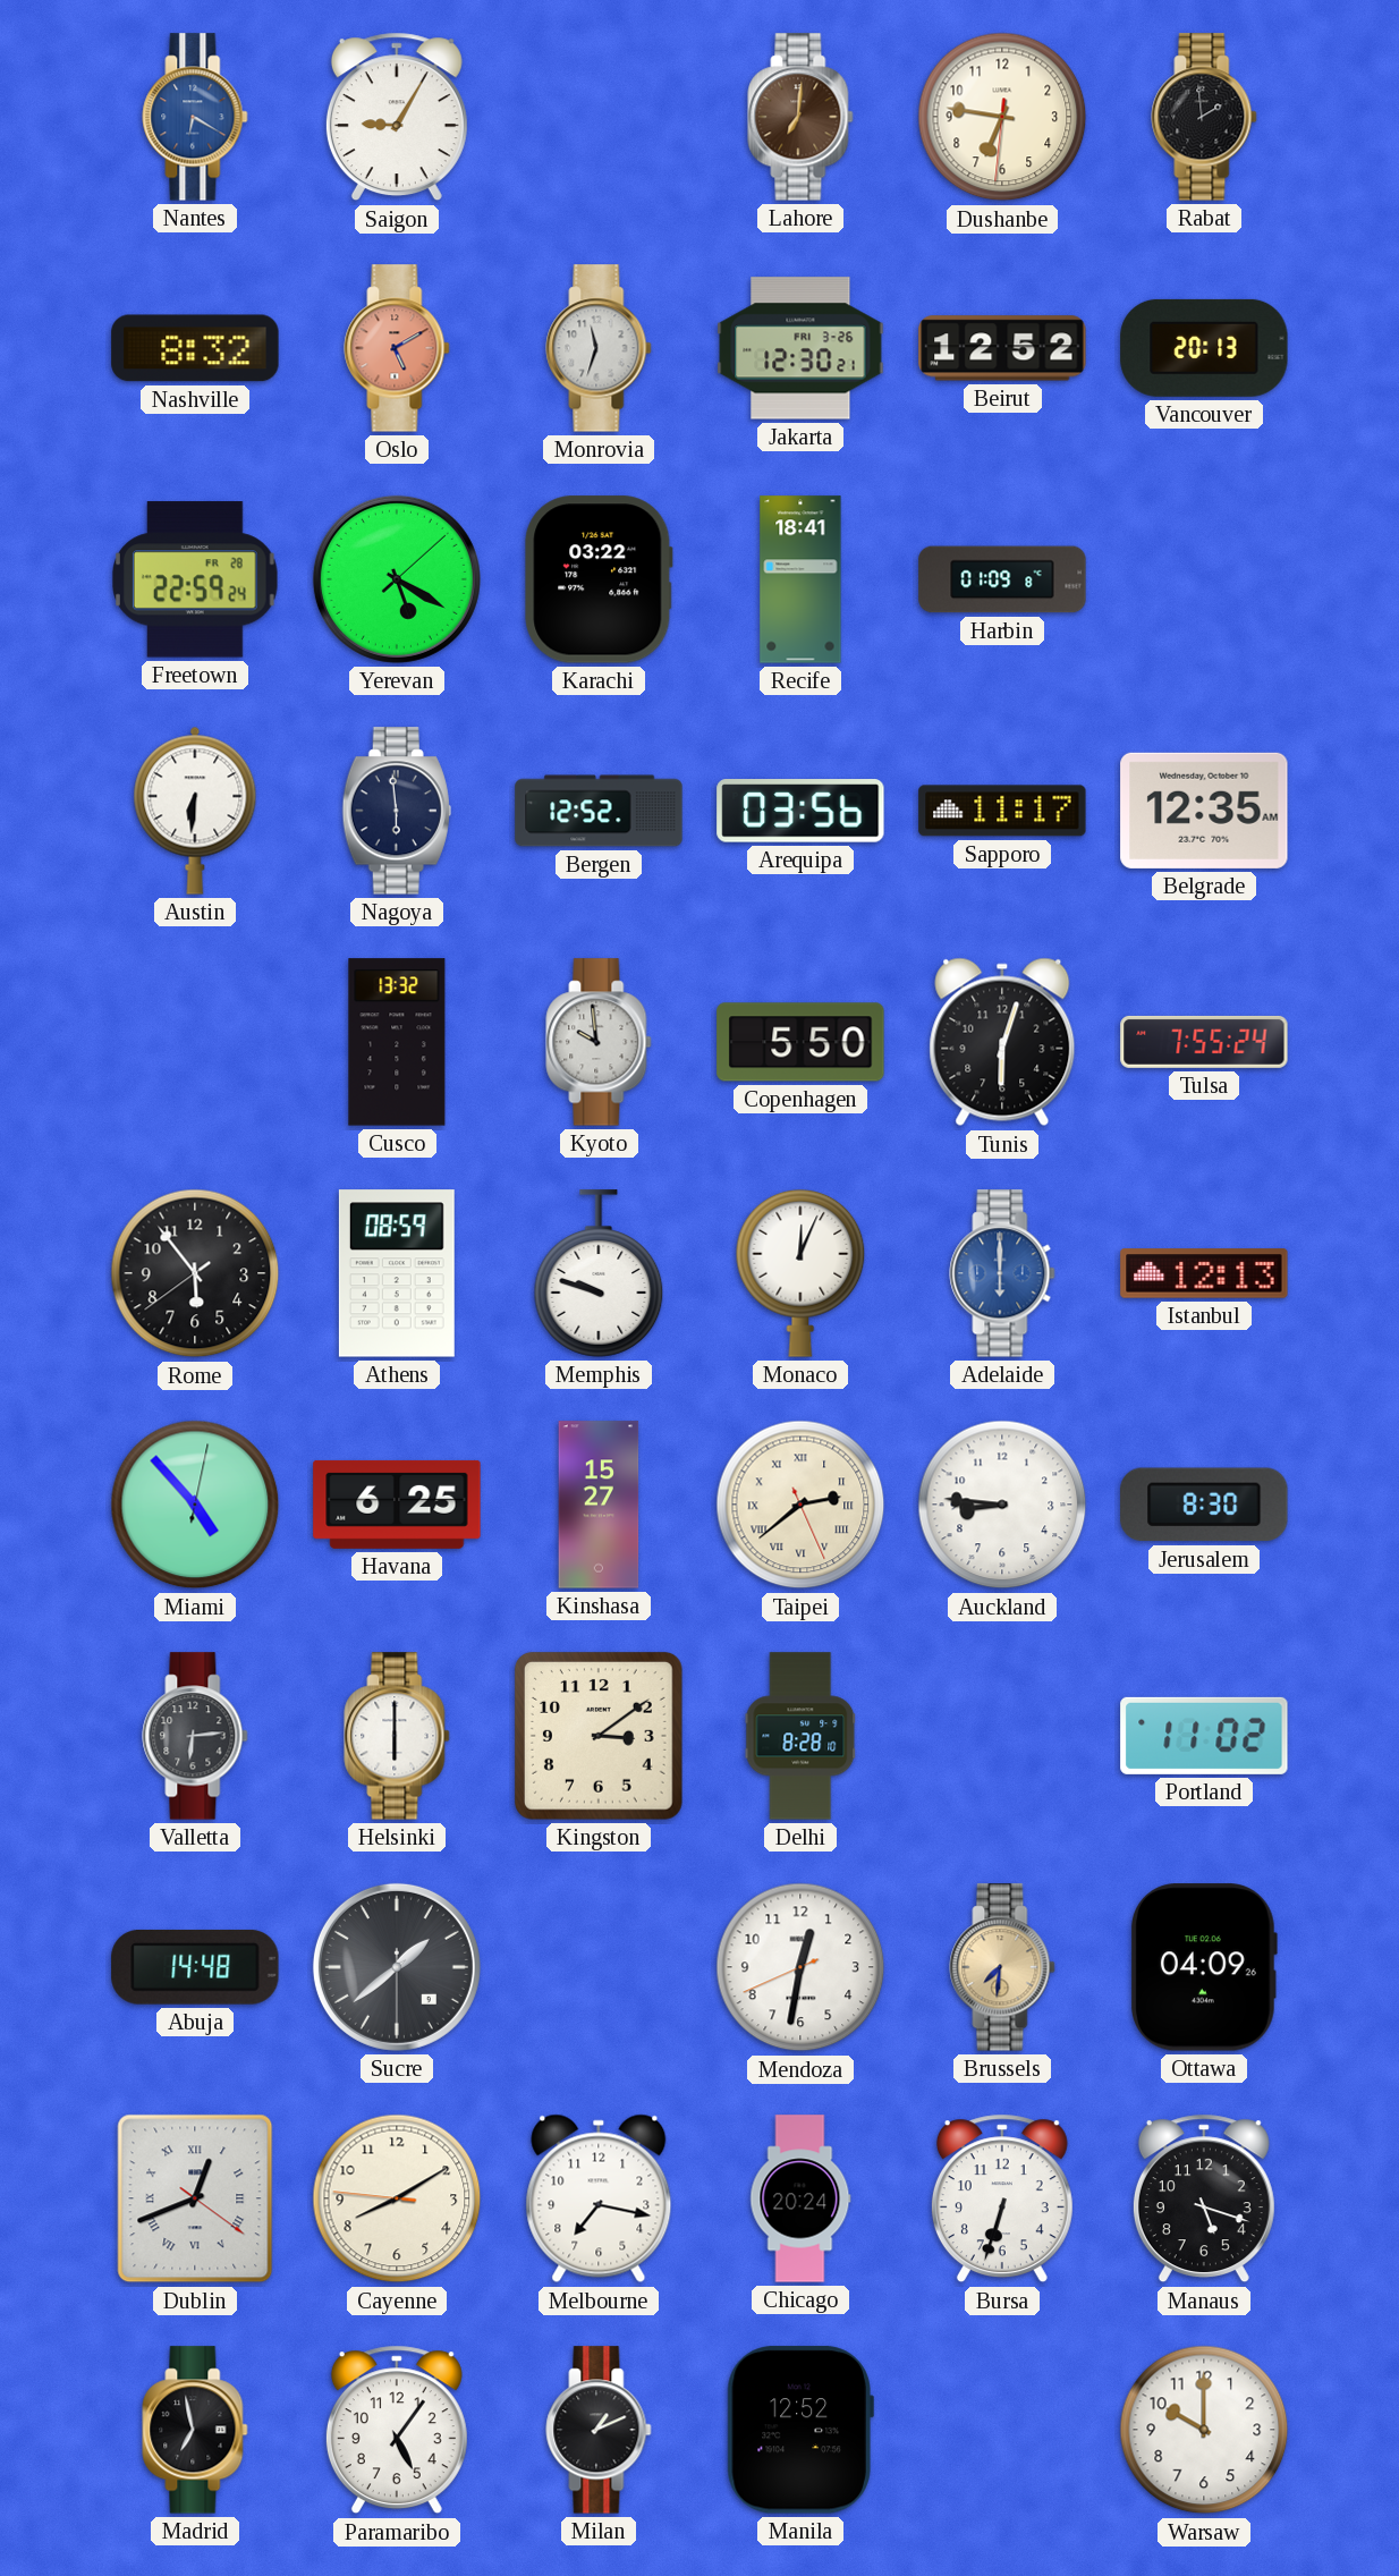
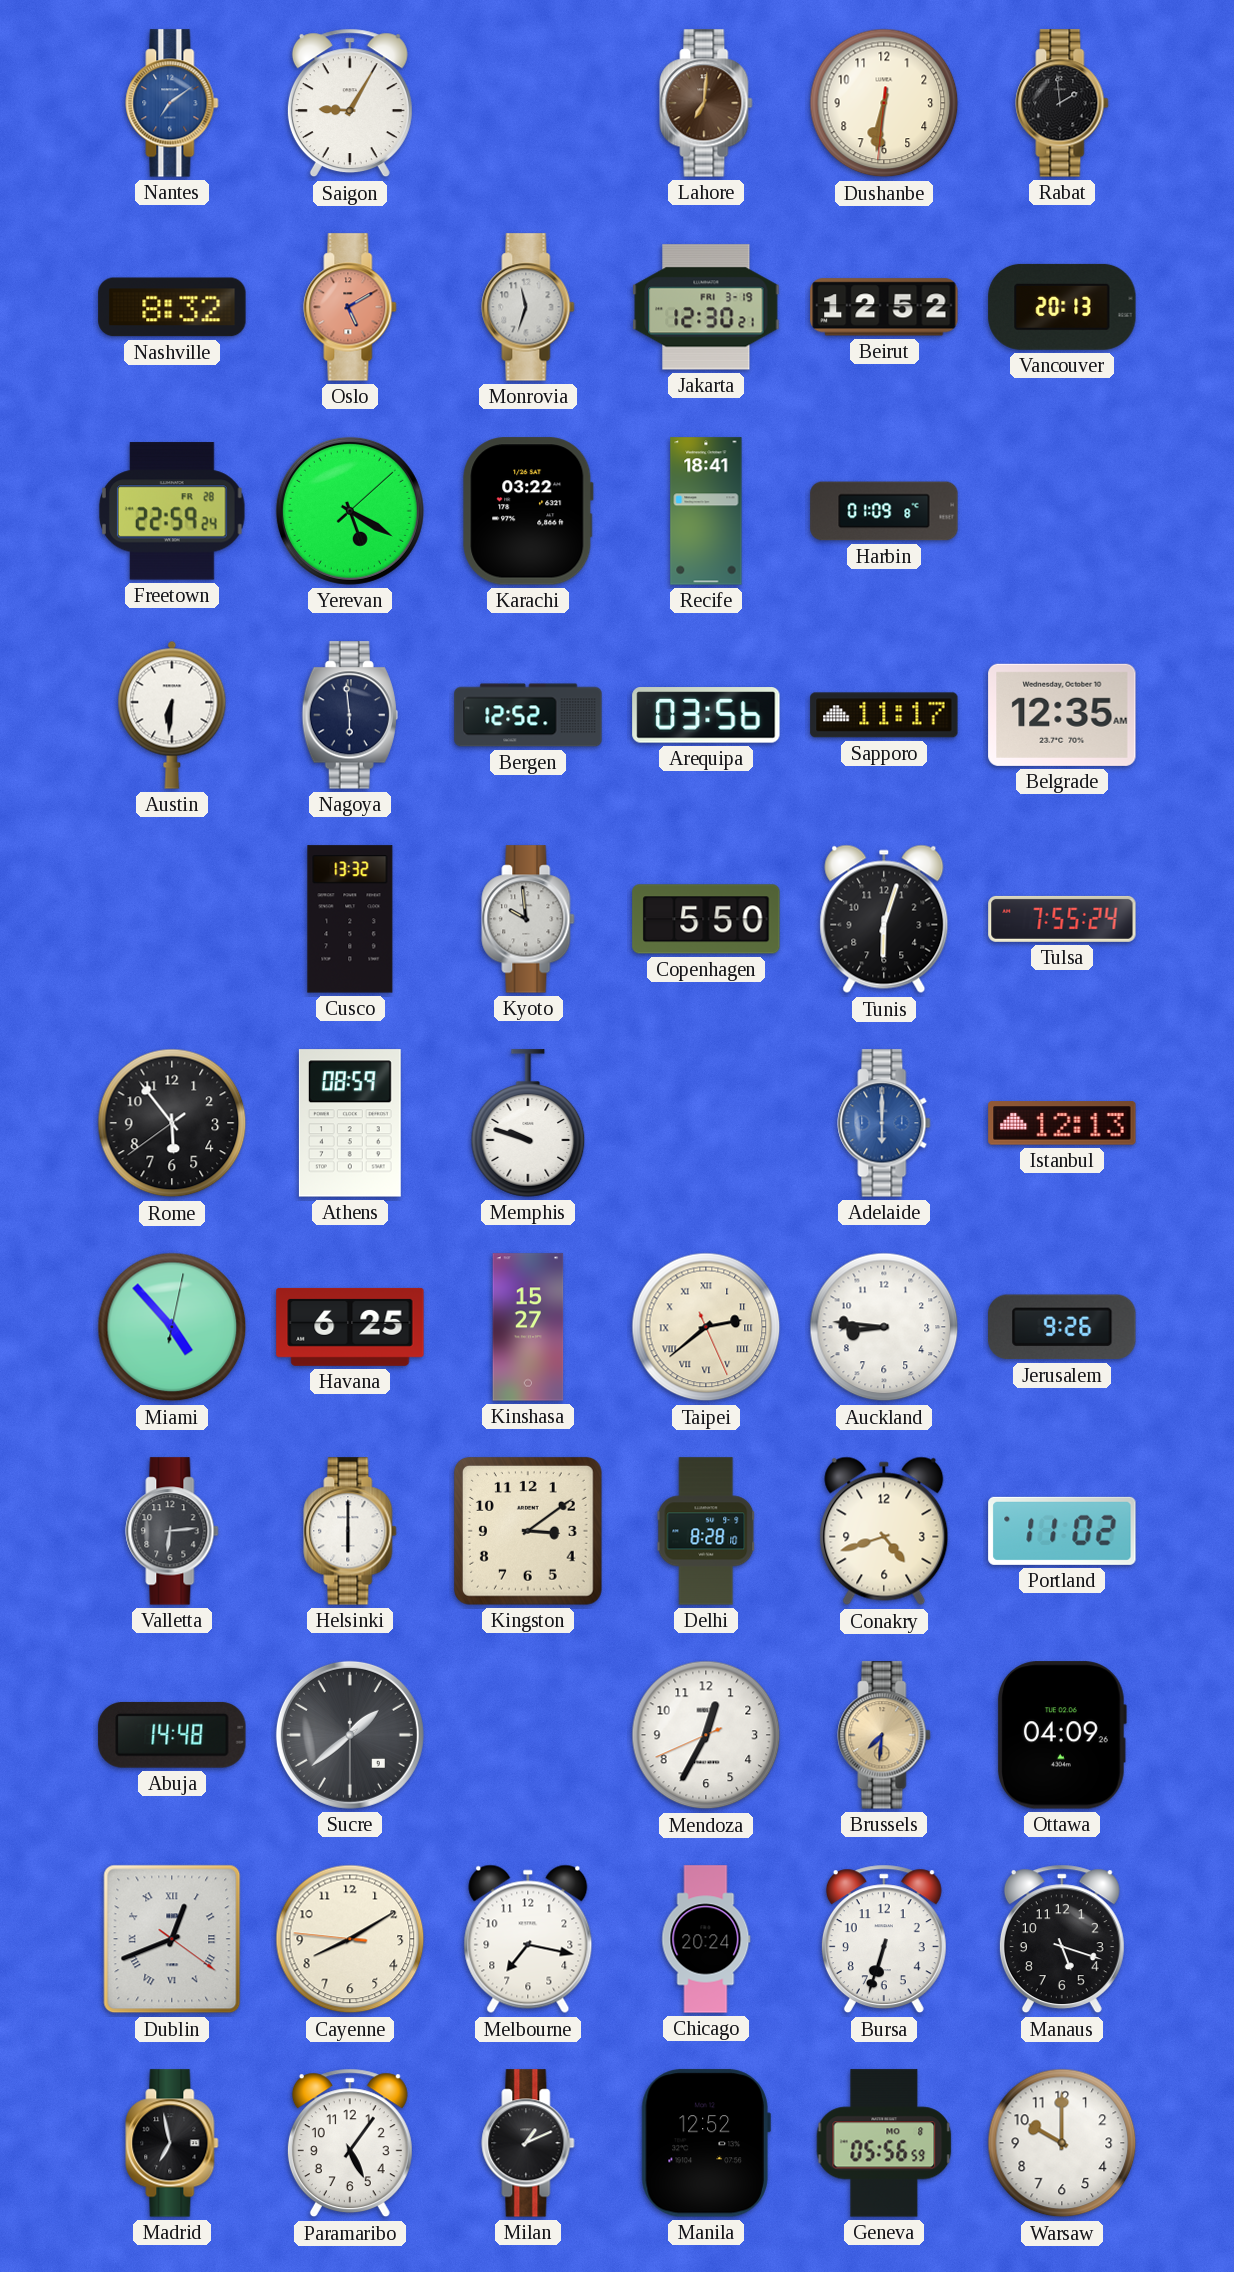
Nantes: 6:20 -> 7:09
Dushanbe: 6:46 -> 6:31
Jakarta date: FRI 3-26 -> FRI 3-19
Monaco: 12:04 -> none
Jerusalem: 8:30 -> 9:26
Conakry: none -> 4:42
Mendoza: 12:31 -> 12:34
Geneva: none -> 05:56
